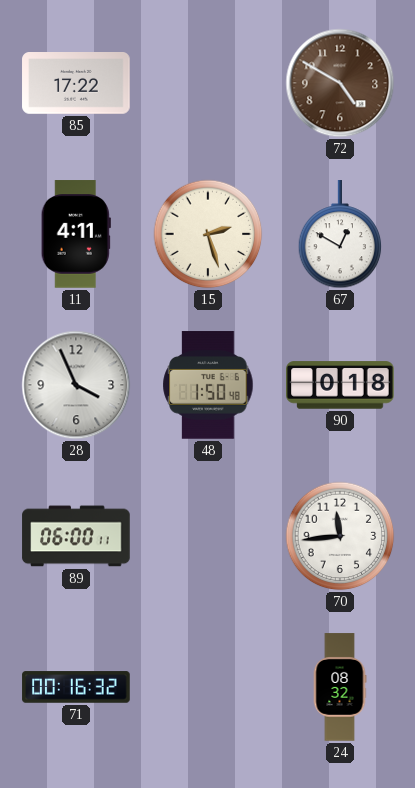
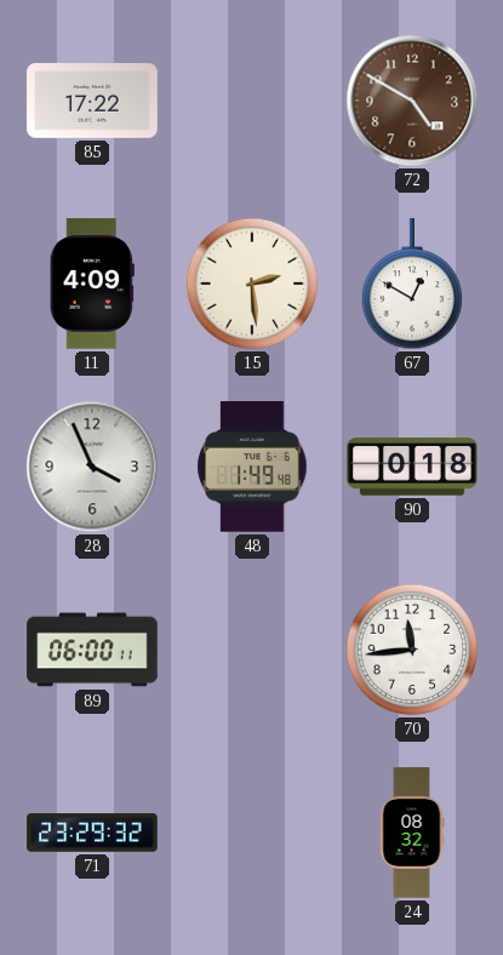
11: 4:11 -> 4:09
15: 2:27 -> 2:29
48: 1:50 -> 1:49
71: 00:16 -> 23:29
